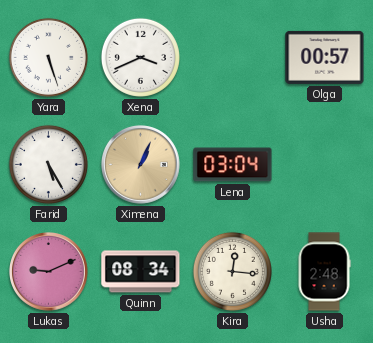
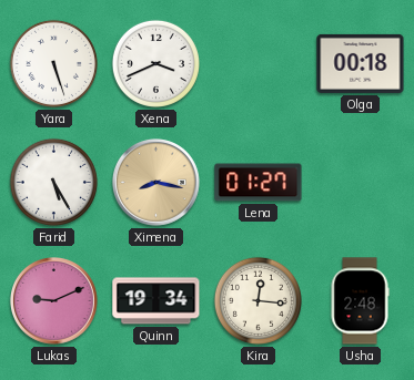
Olga: 00:57 -> 00:18
Ximena: 1:04 -> 8:17
Lena: 03:04 -> 01:27
Quinn: 08:34 -> 19:34
